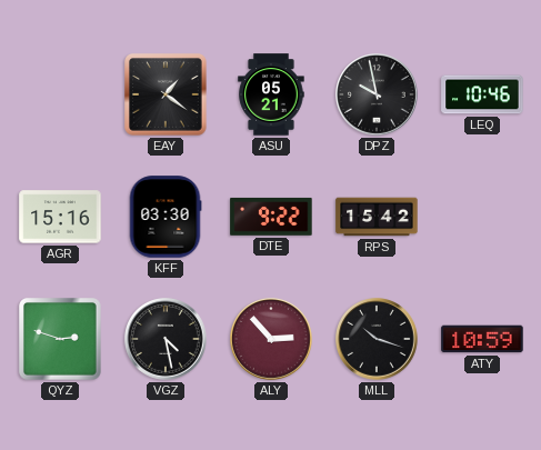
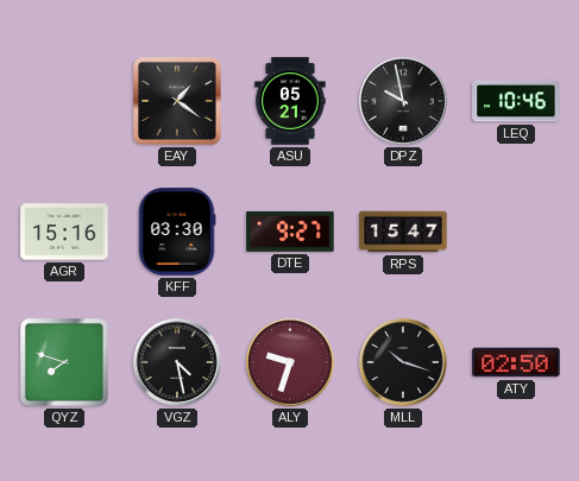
DTE: 9:22 -> 9:27
RPS: 15:42 -> 15:47
QYZ: 2:48 -> 7:48
ALY: 2:53 -> 9:33
ATY: 10:59 -> 02:50
